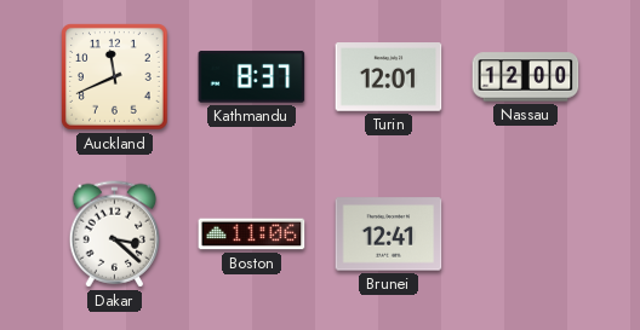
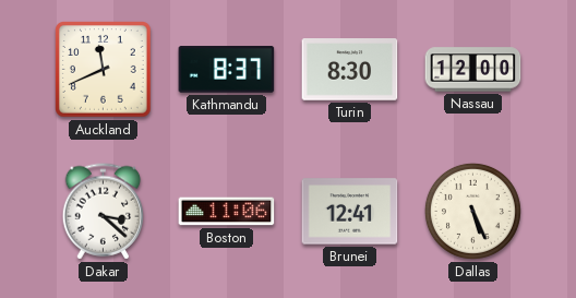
Turin: 12:01 -> 8:30
Dallas: none -> 5:26
